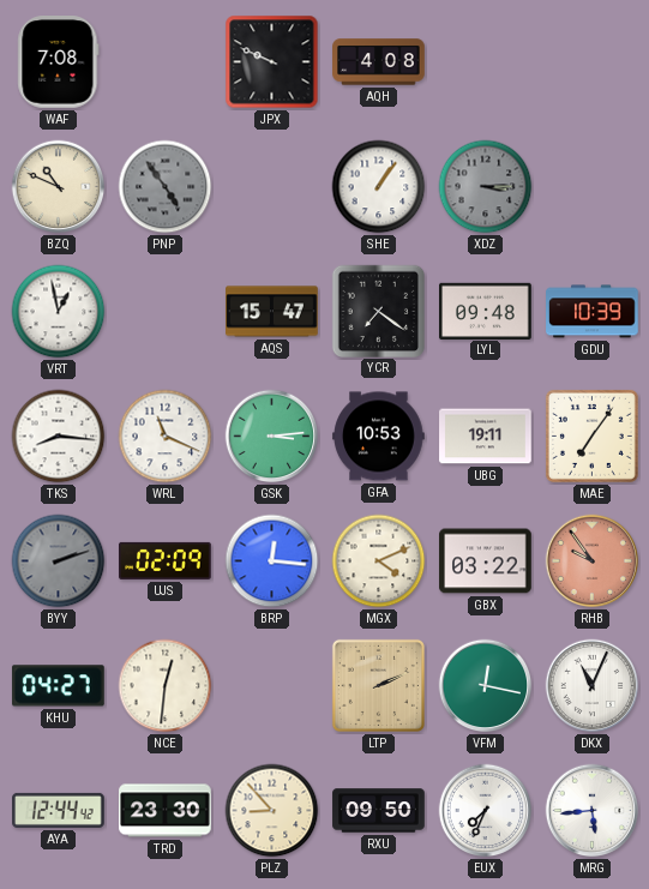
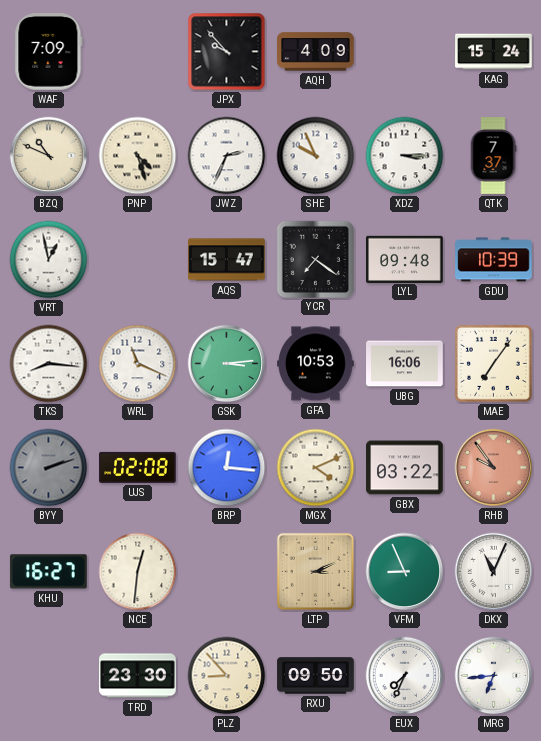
WAF: 7:08 -> 7:09
JPX: 9:49 -> 9:53
AQH: 4:08 -> 4:09
KAG: none -> 15:24
PNP: 4:54 -> 4:27
PNP dial: grey -> cream
JWZ: none -> 2:34
SHE: 1:06 -> 9:56
XDZ dial: grey -> white
QTK: none -> 7:37
UBG: 19:11 -> 16:06
UJS: 02:09 -> 02:08
KHU: 04:27 -> 16:27
LTP: 2:11 -> 3:11
VFM: 12:17 -> 8:56
AYA: 12:44 -> none
MRG: 5:44 -> 6:44
